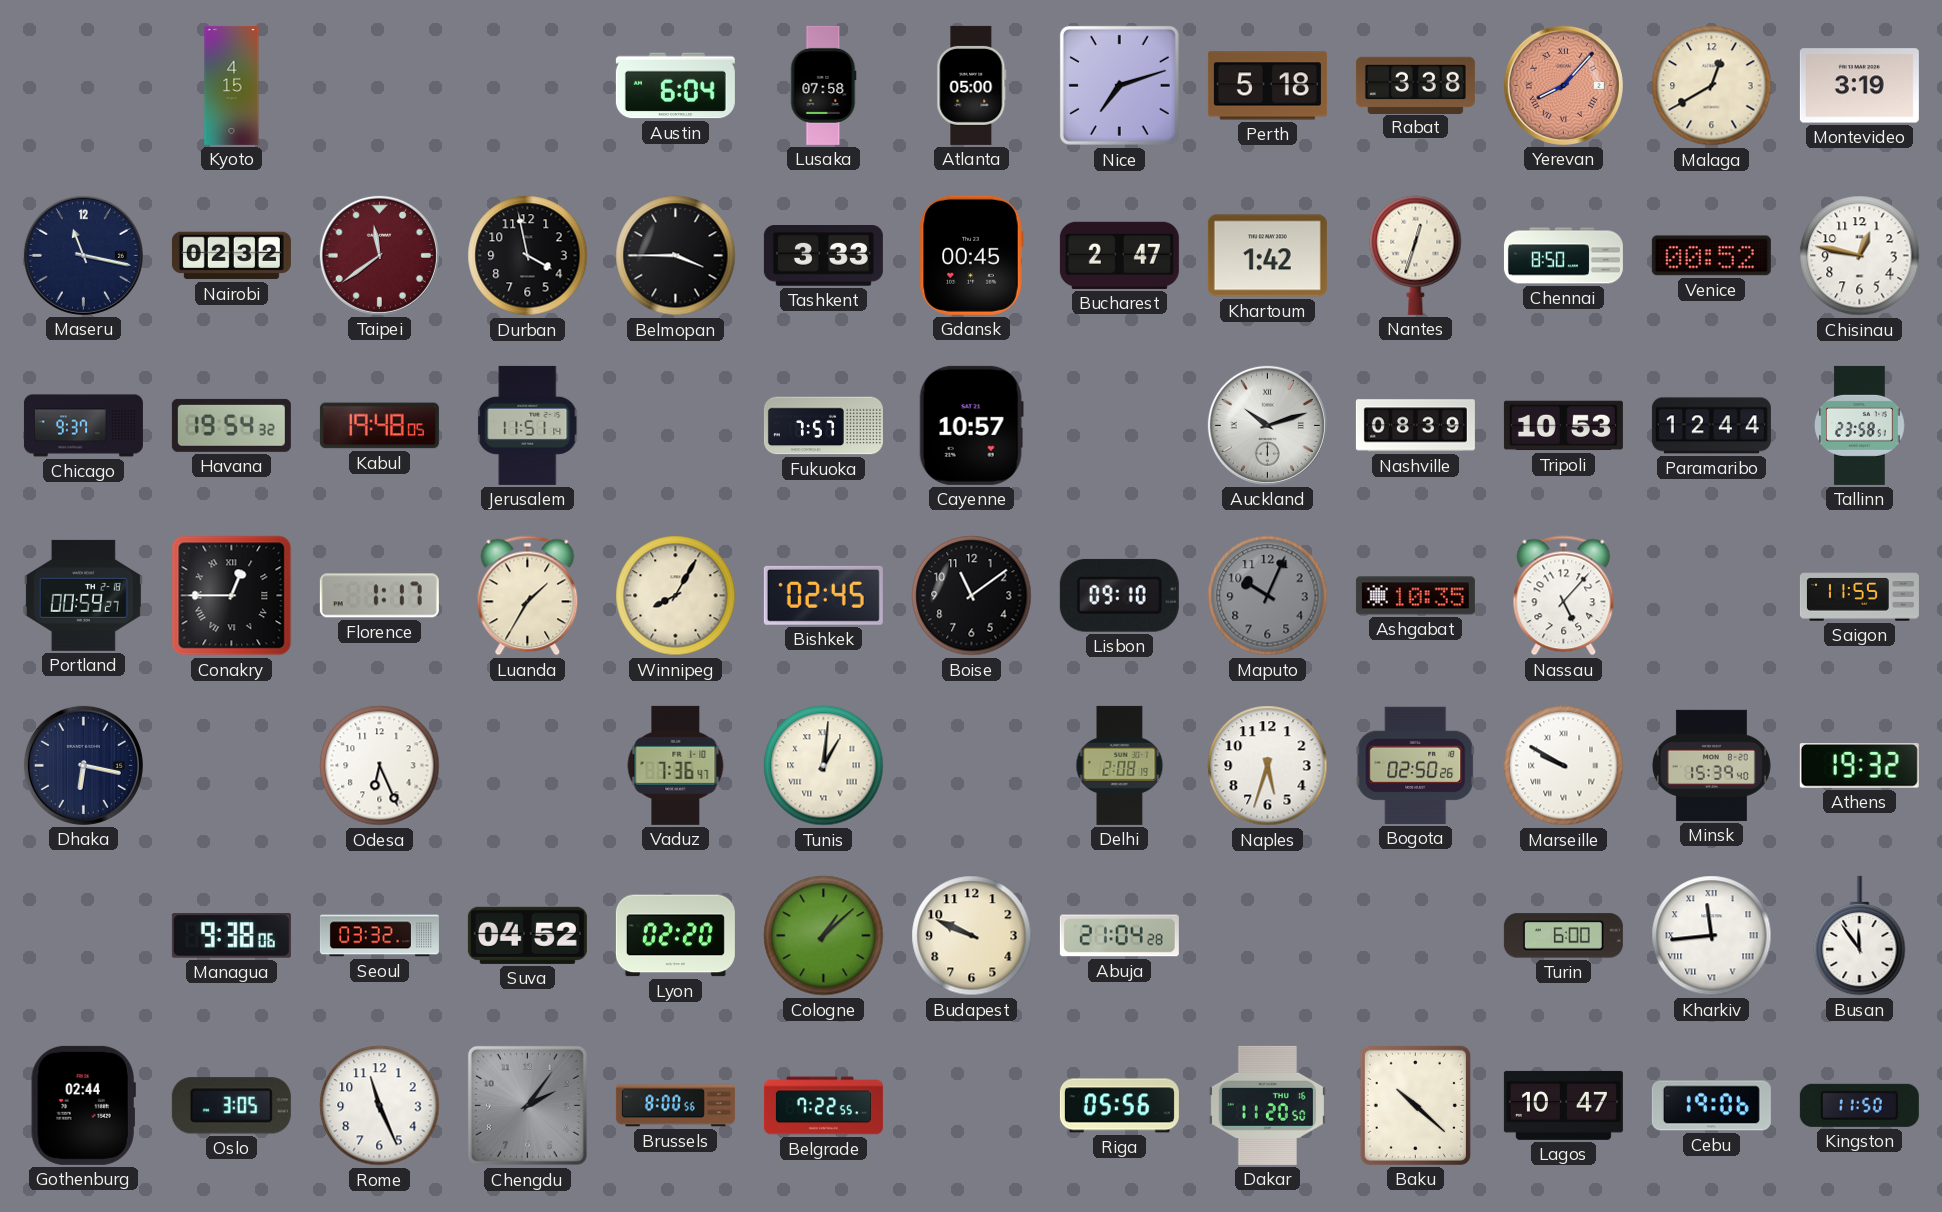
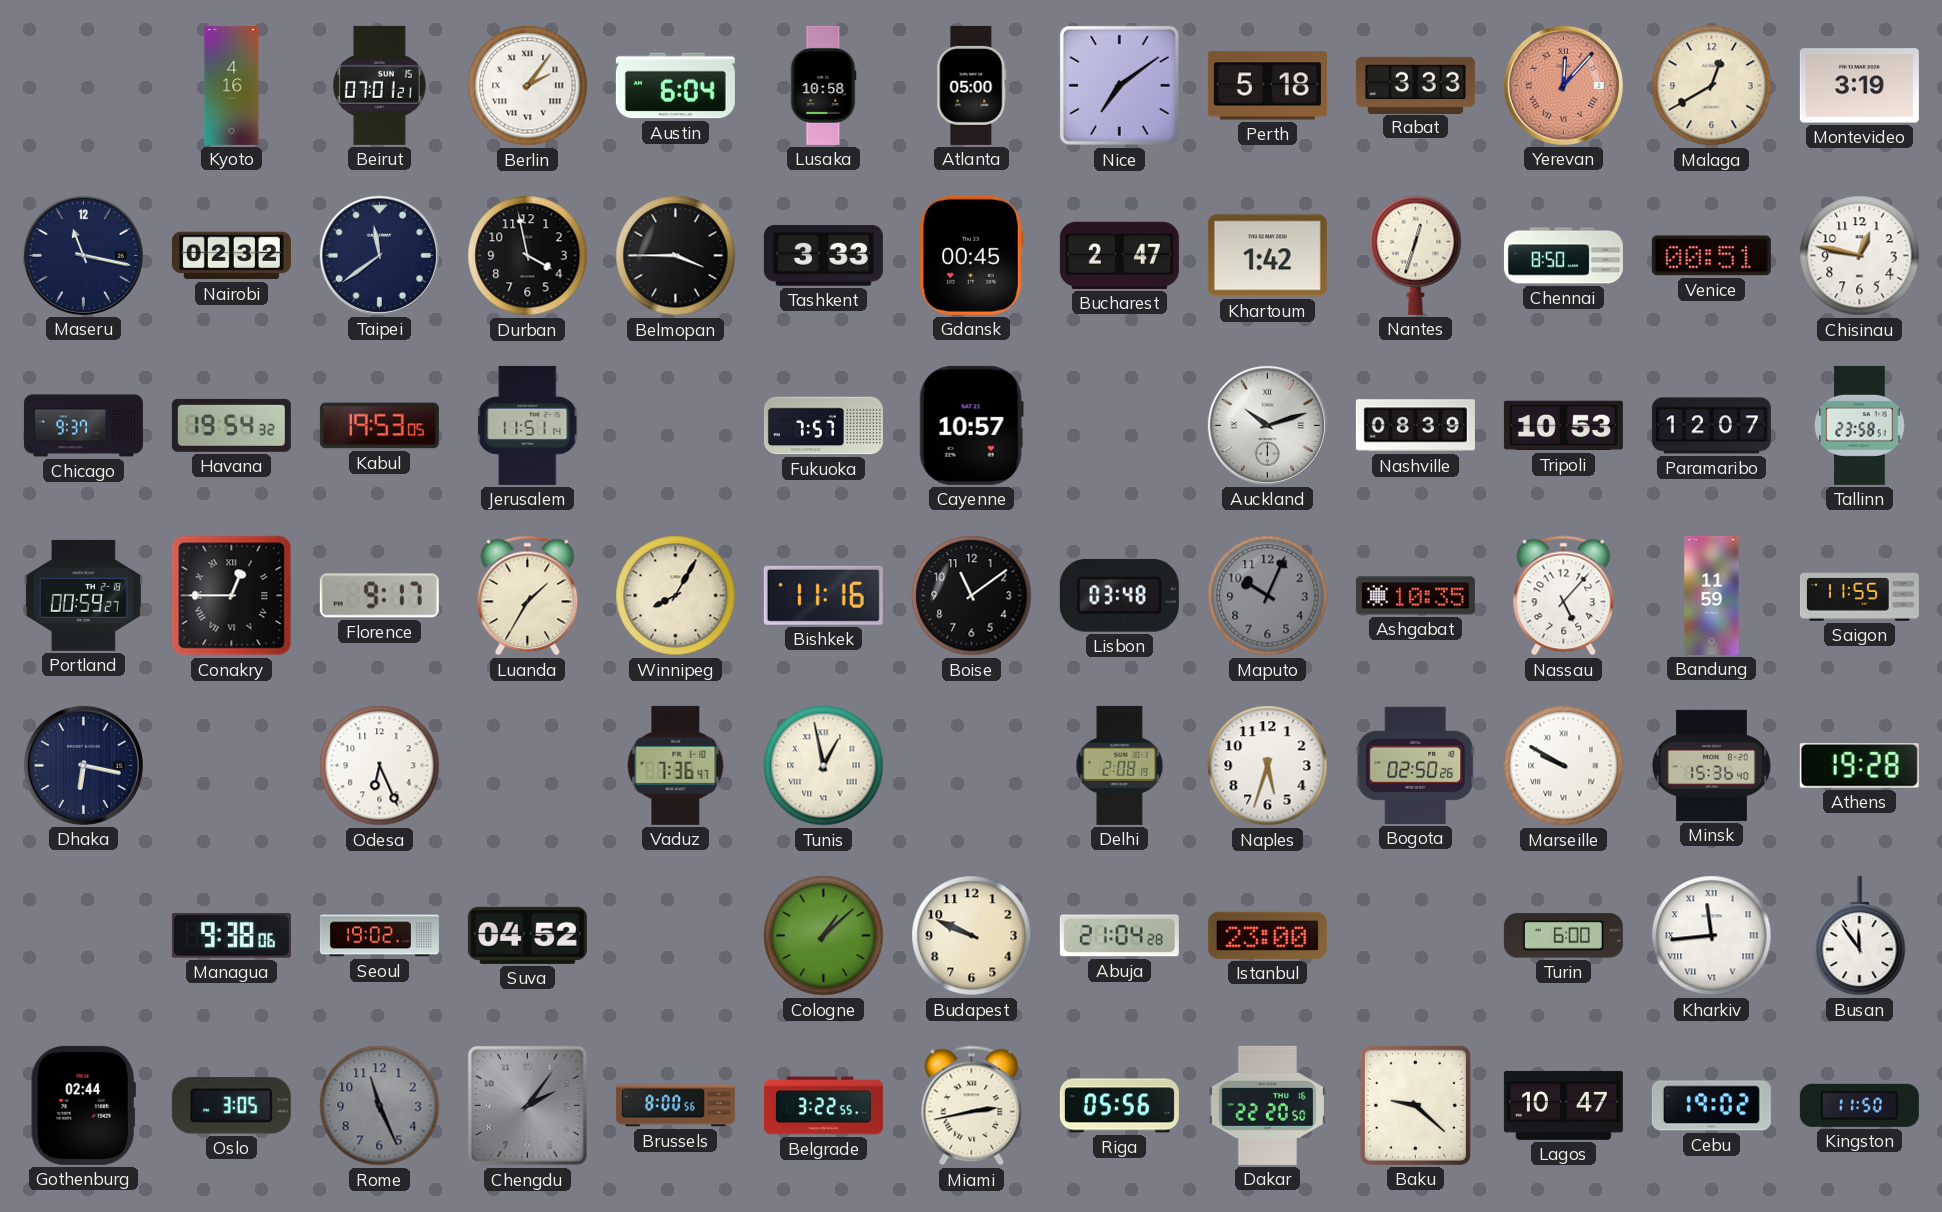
Kyoto: 4:15 -> 4:16
Beirut: none -> 07:01
Berlin: none -> 2:06
Lusaka: 07:58 -> 10:58
Nice: 7:12 -> 7:09
Rabat: 3:38 -> 3:33
Yerevan: 8:07 -> 12:07
Taipei dial: burgundy -> navy
Venice: 00:52 -> 00:51
Kabul: 19:48 -> 19:53
Paramaribo: 12:44 -> 12:07
Florence: 1:17 -> 9:17
Bishkek: 02:45 -> 11:16
Lisbon: 09:10 -> 03:48
Bandung: none -> 11:59
Tunis: 1:01 -> 12:58
Minsk: 15:39 -> 15:36
Athens: 19:32 -> 19:28
Seoul: 03:32 -> 19:02
Lyon: 02:20 -> none
Istanbul: none -> 23:00
Rome dial: white -> grey
Belgrade: 7:22 -> 3:22
Miami: none -> 2:43
Dakar: 11:20 -> 22:20
Baku: 10:22 -> 9:22
Cebu: 19:06 -> 19:02
